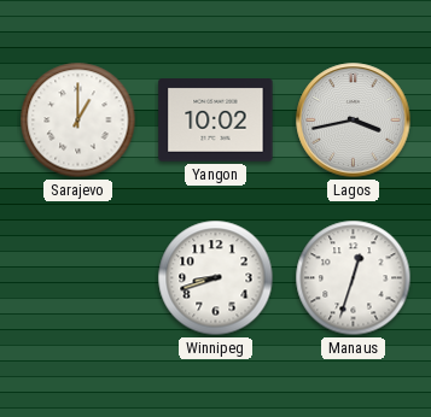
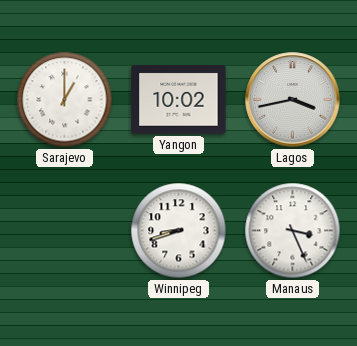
Manaus: 12:33 -> 3:26
